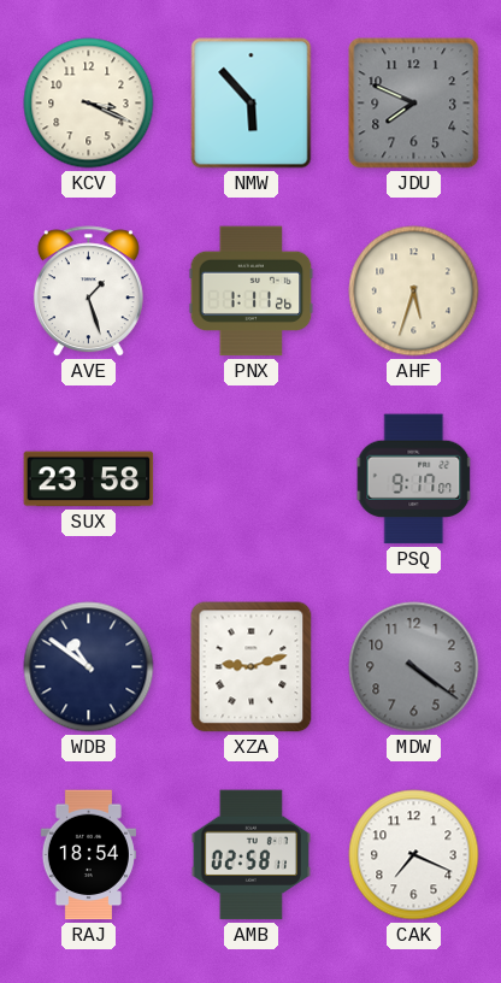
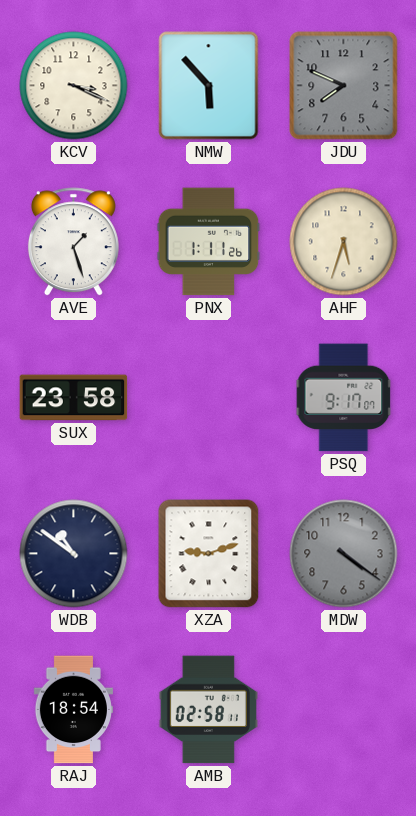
CAK: 7:19 -> none
